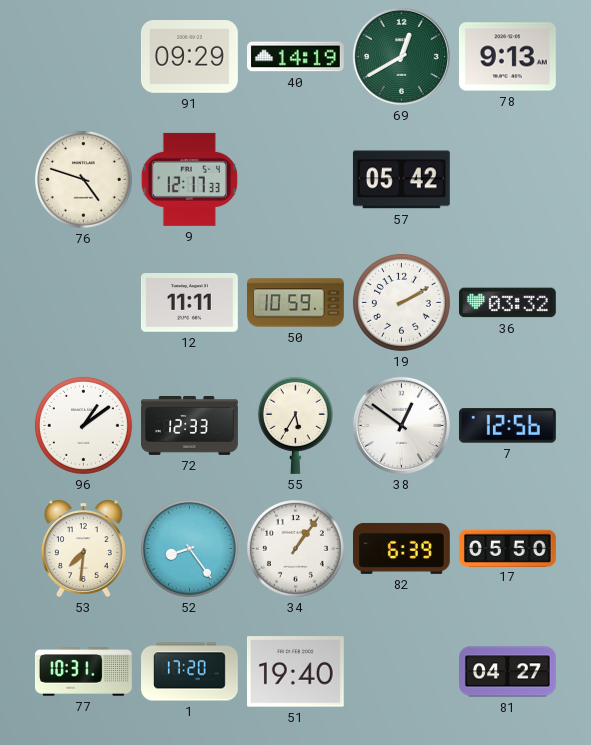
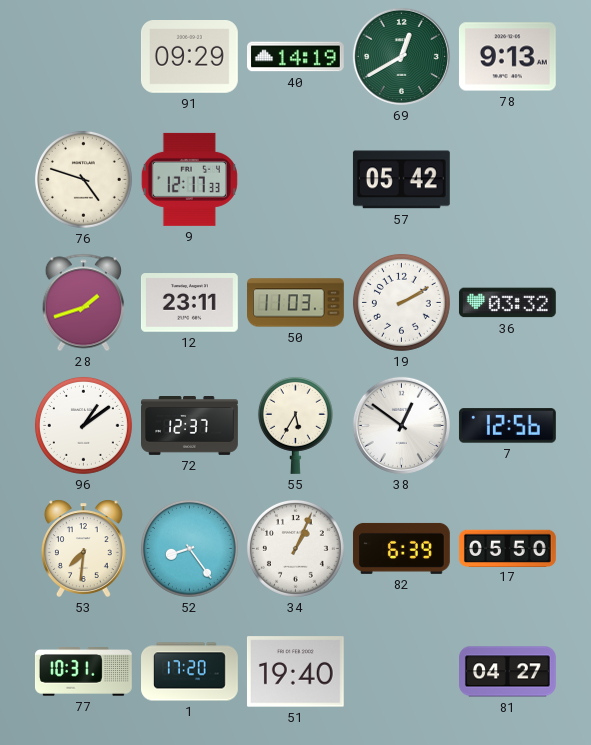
28: none -> 1:42
12: 11:11 -> 23:11
50: 10:59 -> 11:03
72: 12:33 -> 12:37
34: 1:06 -> 1:04
